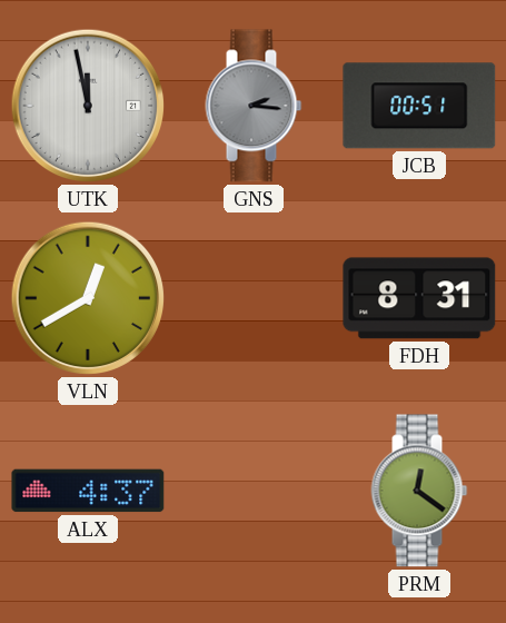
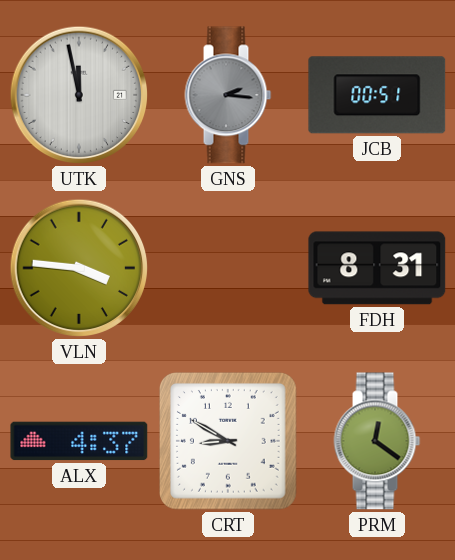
VLN: 12:40 -> 3:46
CRT: none -> 8:50
